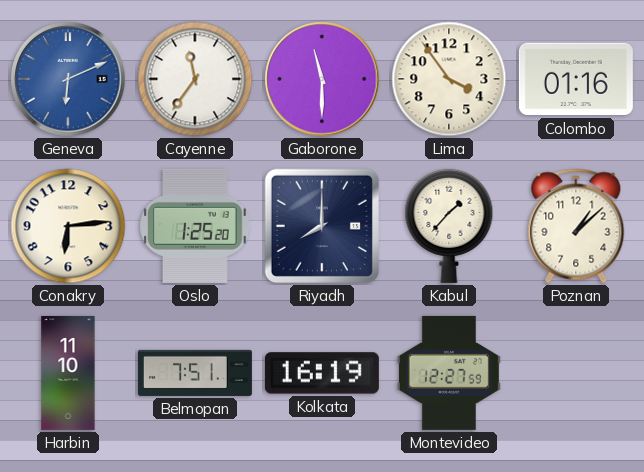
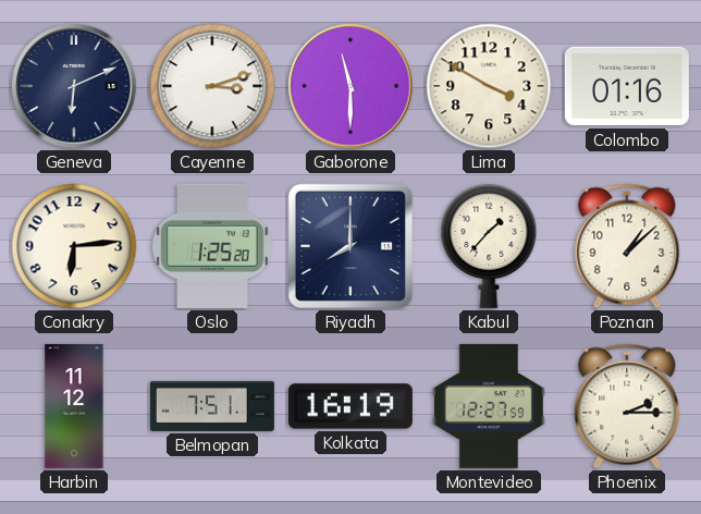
Geneva dial: blue -> navy
Cayenne: 11:36 -> 3:12
Lima: 3:54 -> 3:50
Harbin: 11:10 -> 11:12
Phoenix: none -> 2:15
